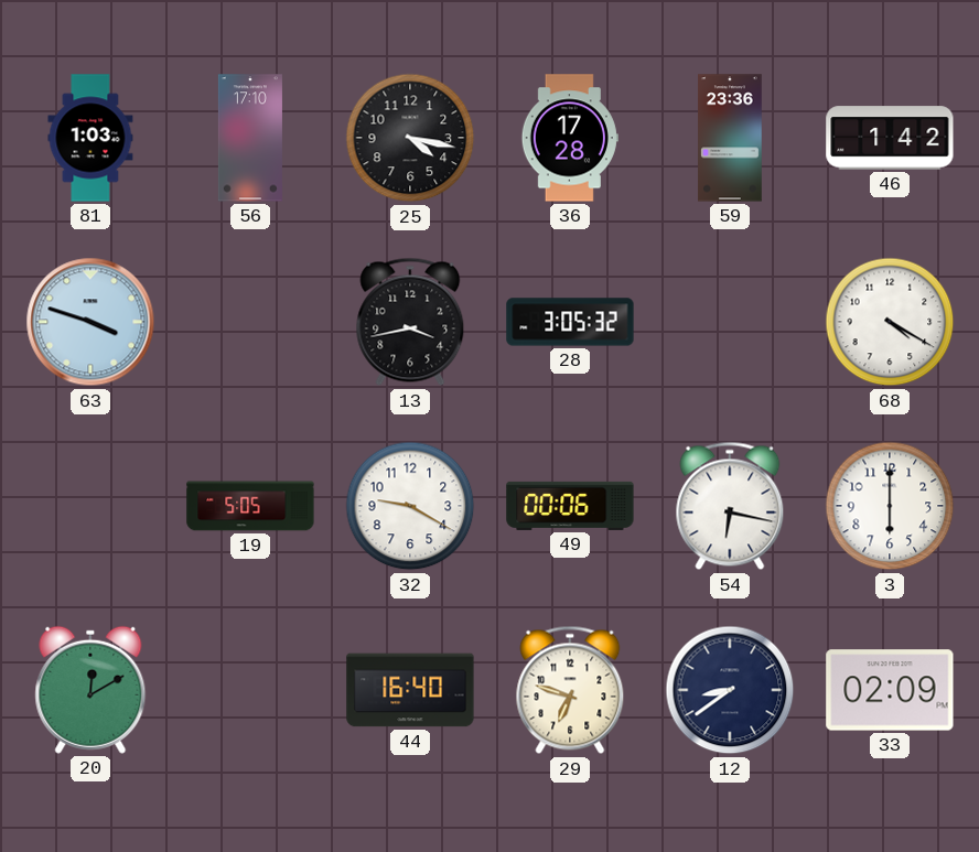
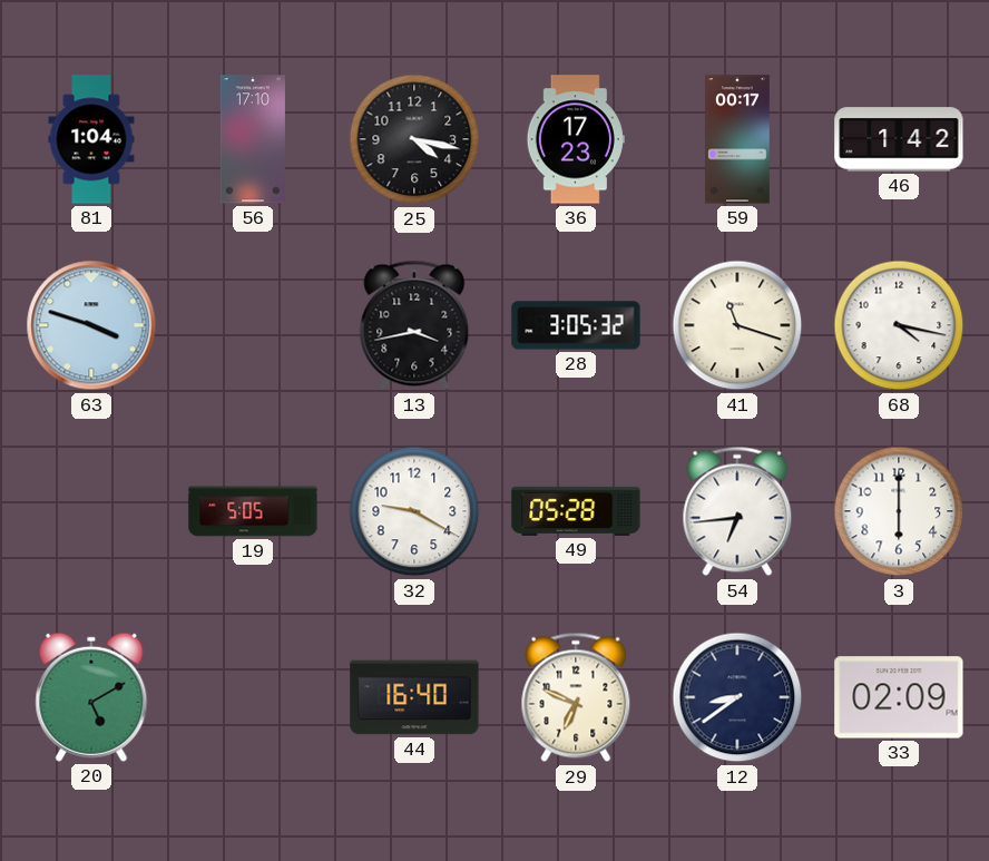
81: 1:03 -> 1:04
36: 17:28 -> 17:23
59: 23:36 -> 00:17
41: none -> 11:18
68: 4:20 -> 4:17
49: 00:06 -> 05:28
54: 6:17 -> 6:44
20: 12:10 -> 5:10
29: 6:48 -> 6:49
